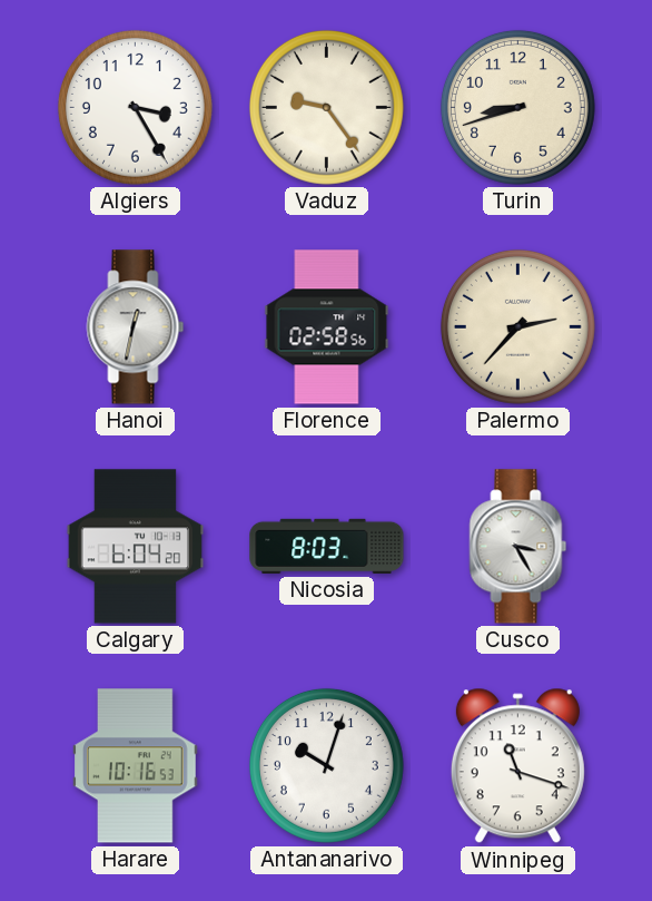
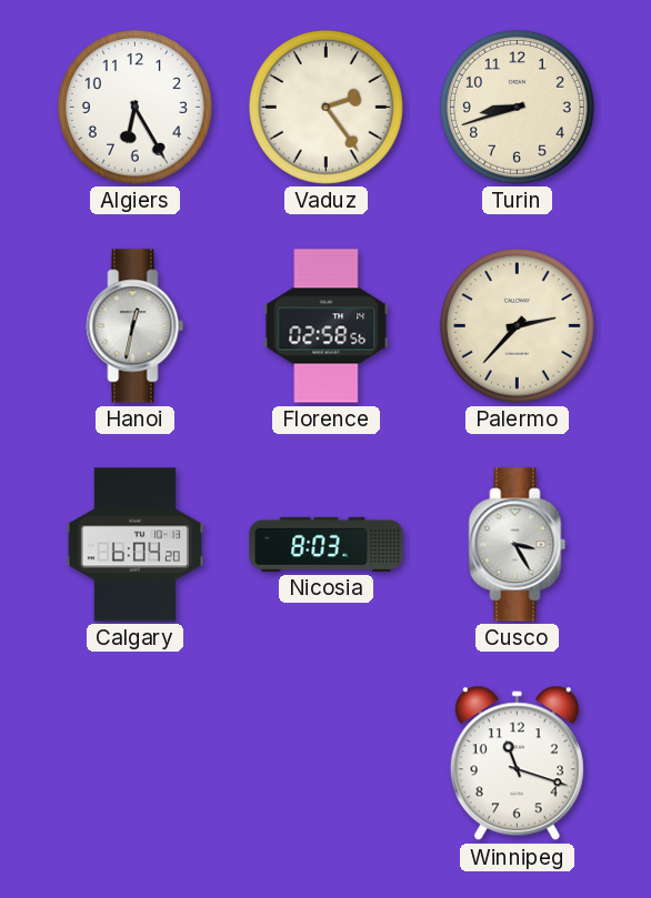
Algiers: 3:25 -> 6:25
Vaduz: 9:24 -> 2:24
Harare: 10:16 -> none
Antananarivo: 10:03 -> none
